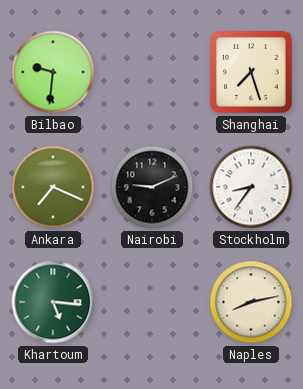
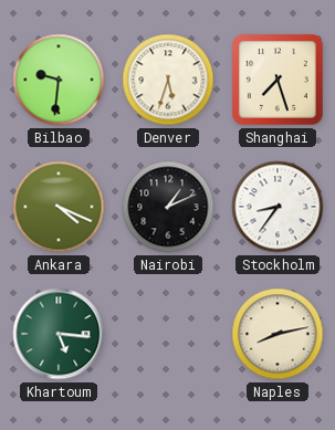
Denver: none -> 5:33
Ankara: 7:19 -> 4:19
Nairobi: 9:11 -> 1:11
